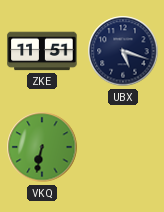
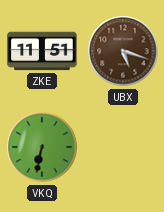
UBX dial: navy -> brown
